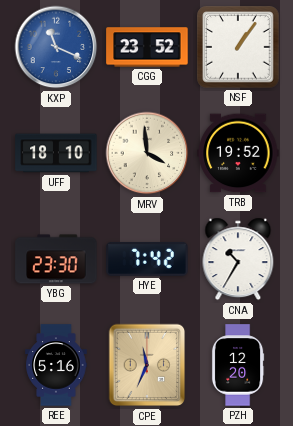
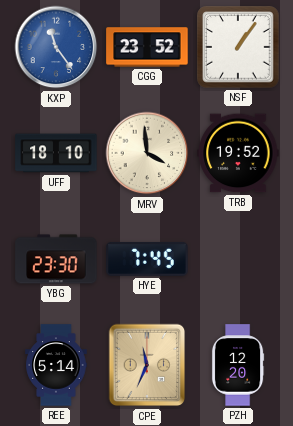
KXP: 11:19 -> 11:24
HYE: 7:42 -> 7:45
CNA: 10:35 -> none
REE: 5:16 -> 5:14
